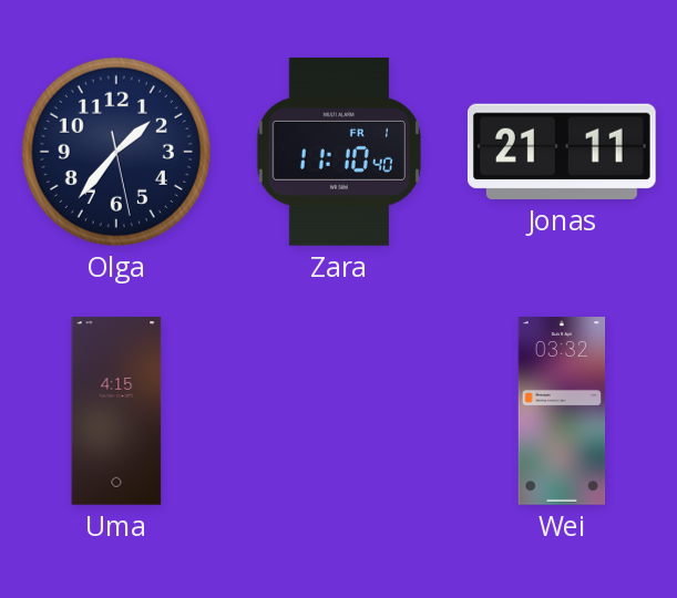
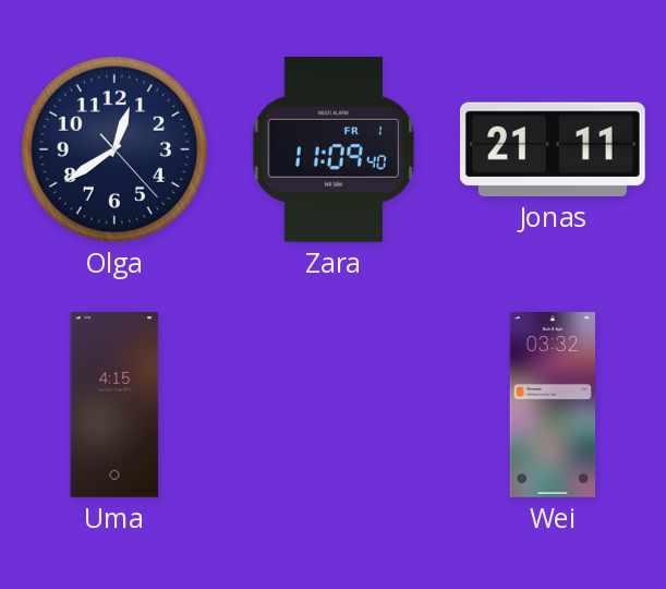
Olga: 1:36 -> 12:39
Zara: 11:10 -> 11:09
